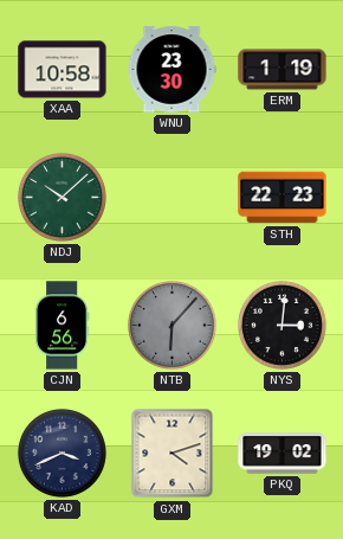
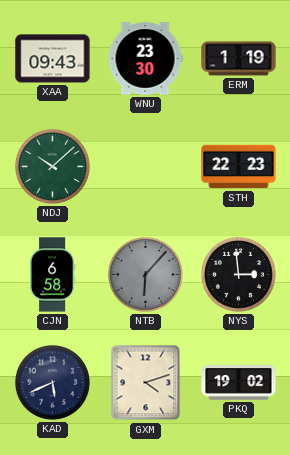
XAA: 10:58 -> 09:43
CJN: 6:56 -> 6:58
NYS: 3:01 -> 2:59
KAD: 3:41 -> 5:41
